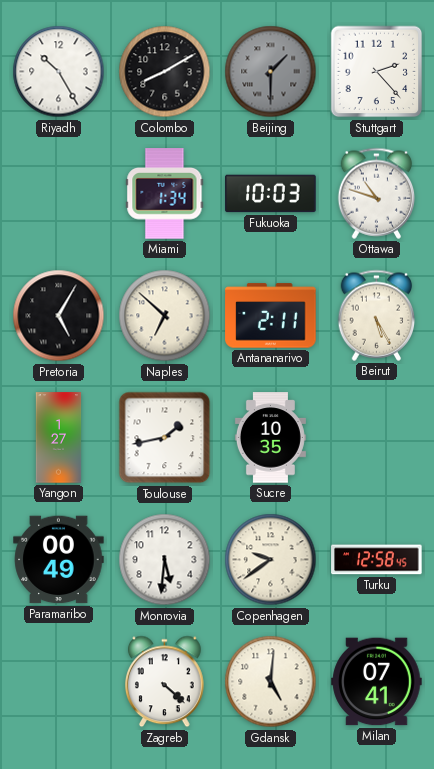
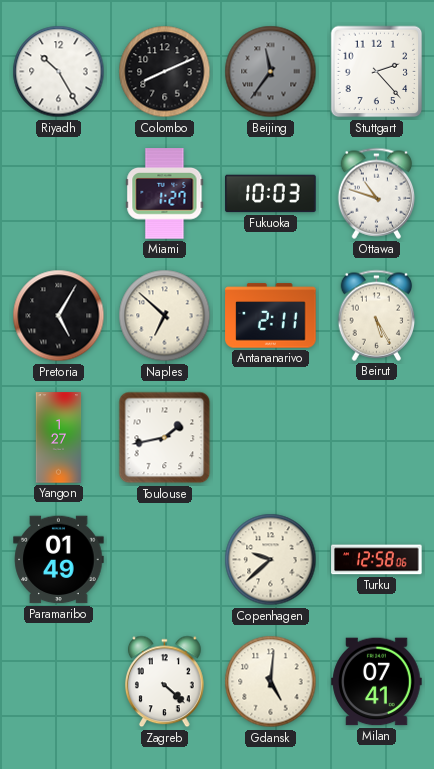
Colombo: 8:10 -> 8:11
Beijing: 1:30 -> 11:36
Miami: 1:34 -> 1:27
Sucre: 10:35 -> none
Paramaribo: 00:49 -> 01:49
Monrovia: 5:31 -> none
Copenhagen: 9:39 -> 9:38
Turku: 12:58:45 -> 12:58:06
